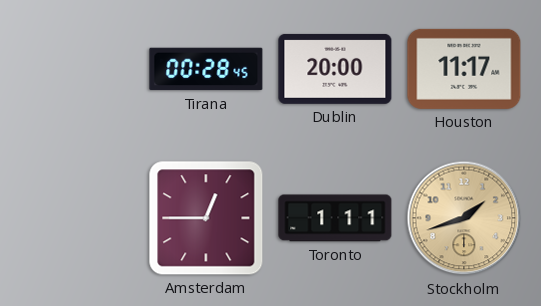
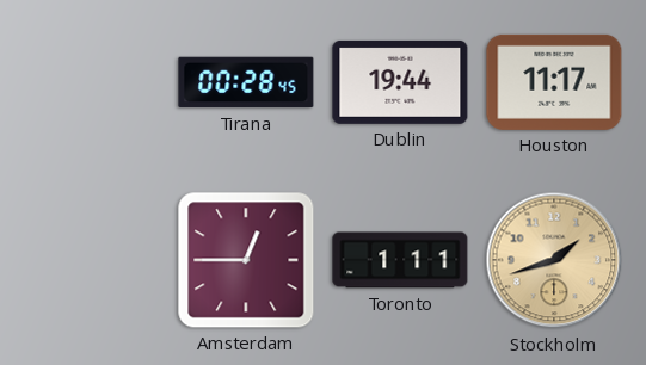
Dublin: 20:00 -> 19:44
